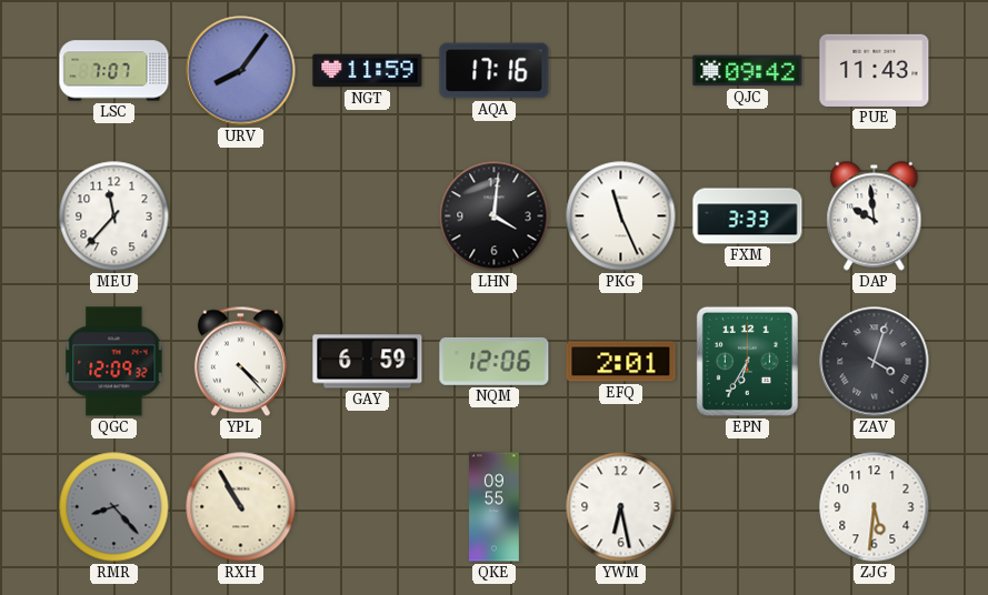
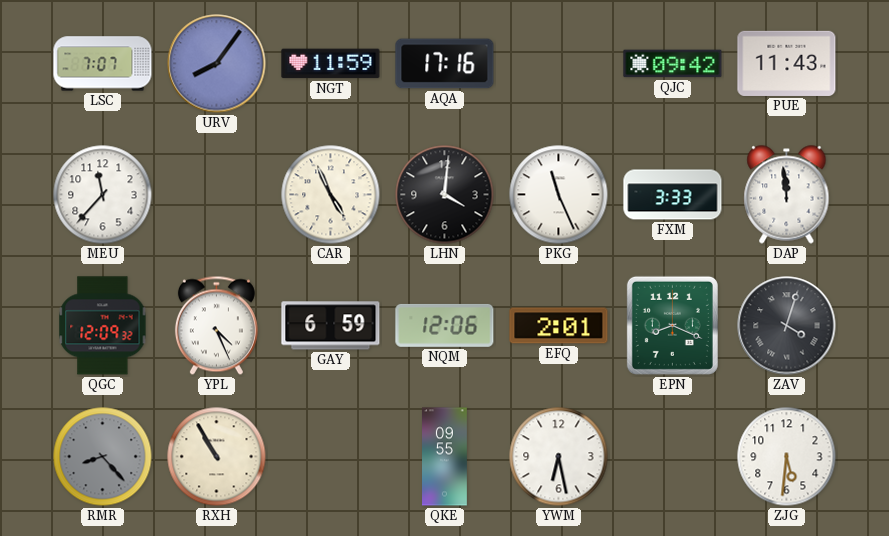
CAR: none -> 4:56
DAP: 9:59 -> 11:59
YPL: 4:23 -> 4:26
EPN: 6:35 -> 8:19
